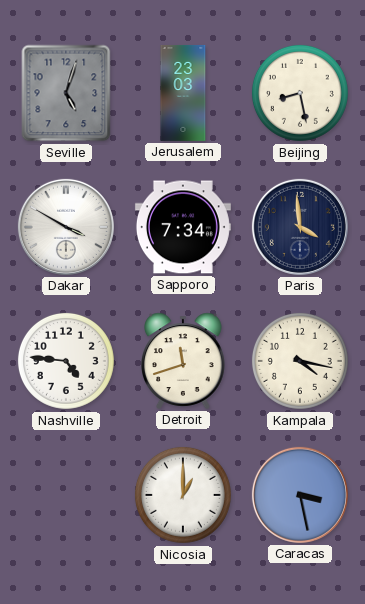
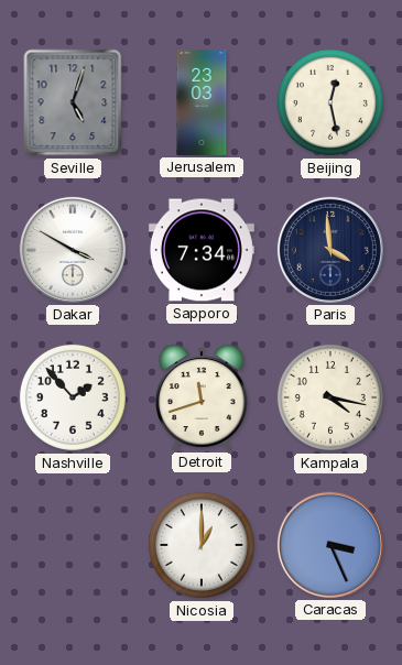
Beijing: 8:28 -> 12:28
Nashville: 4:46 -> 1:53
Caracas: 3:28 -> 3:26
